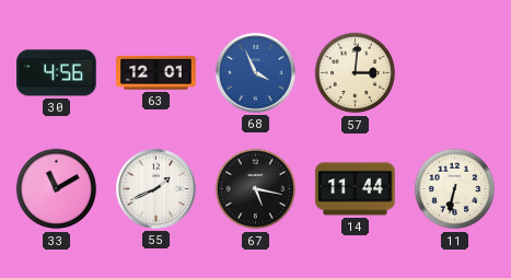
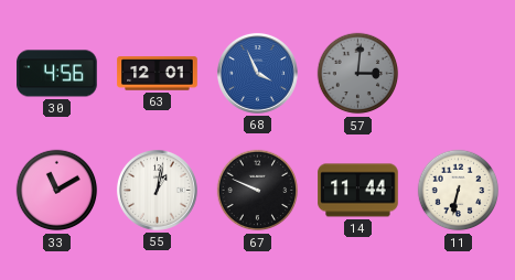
57 dial: cream -> grey
55: 1:41 -> 1:02
67: 5:17 -> 9:49
